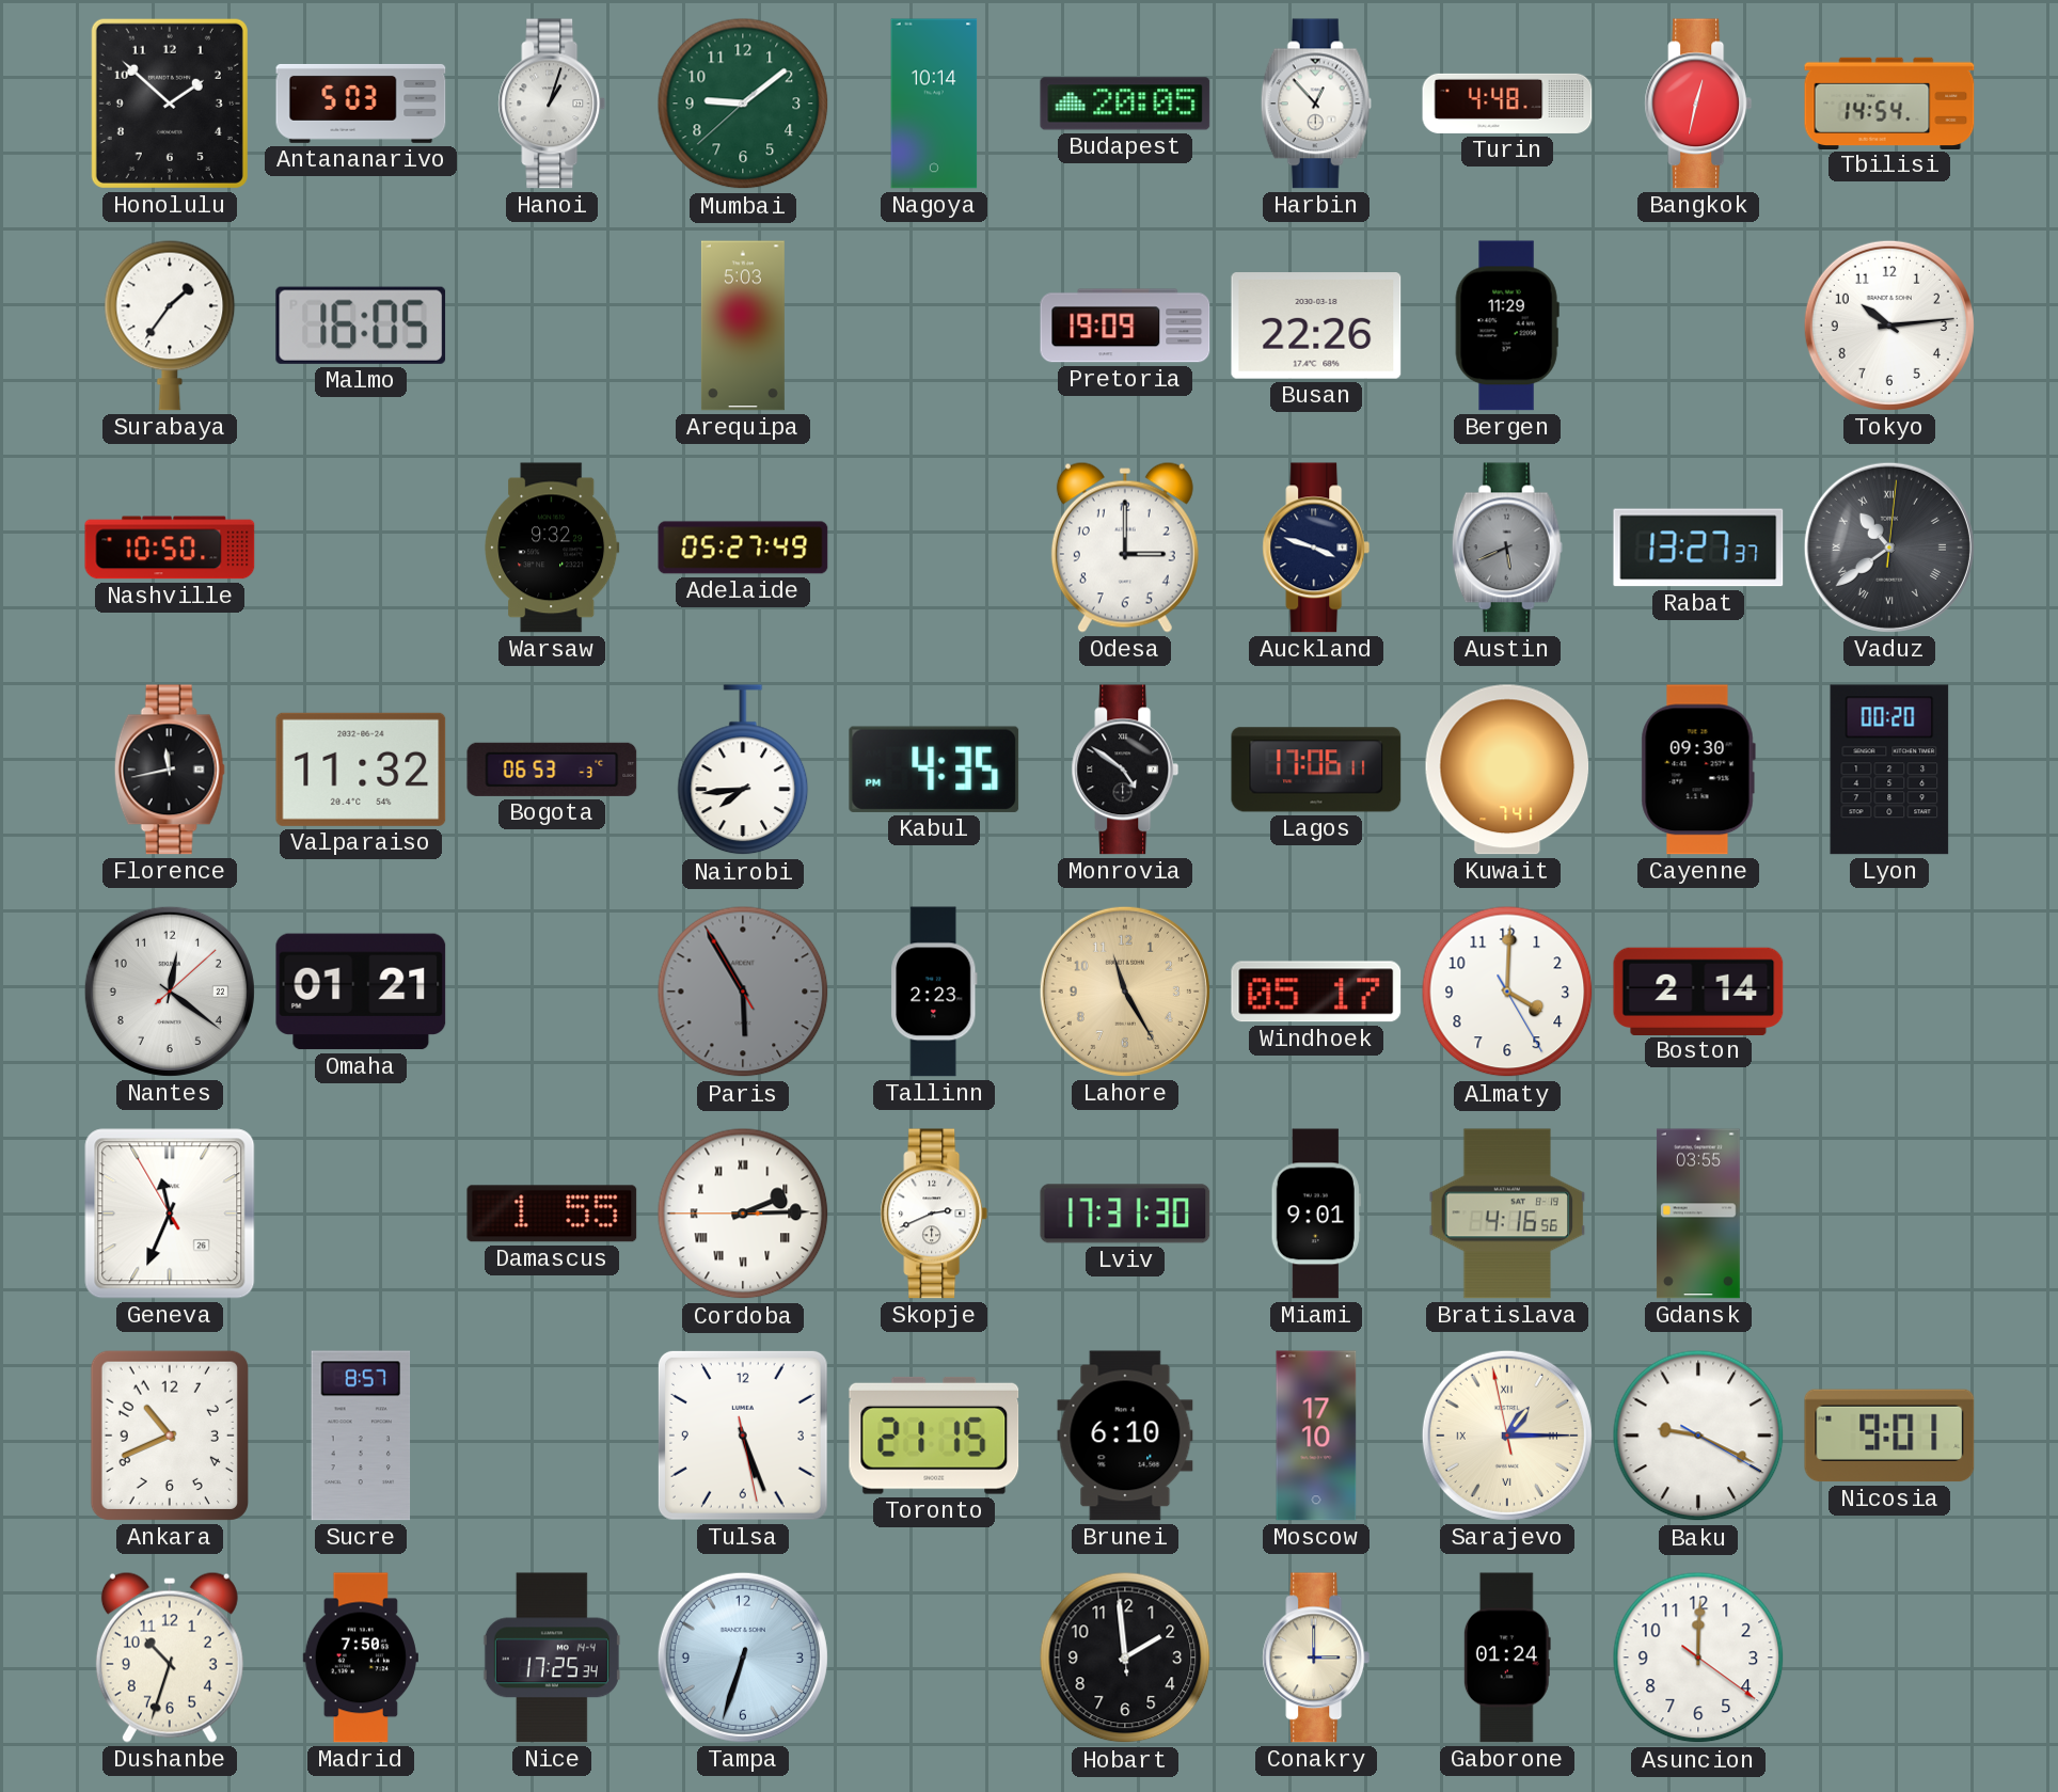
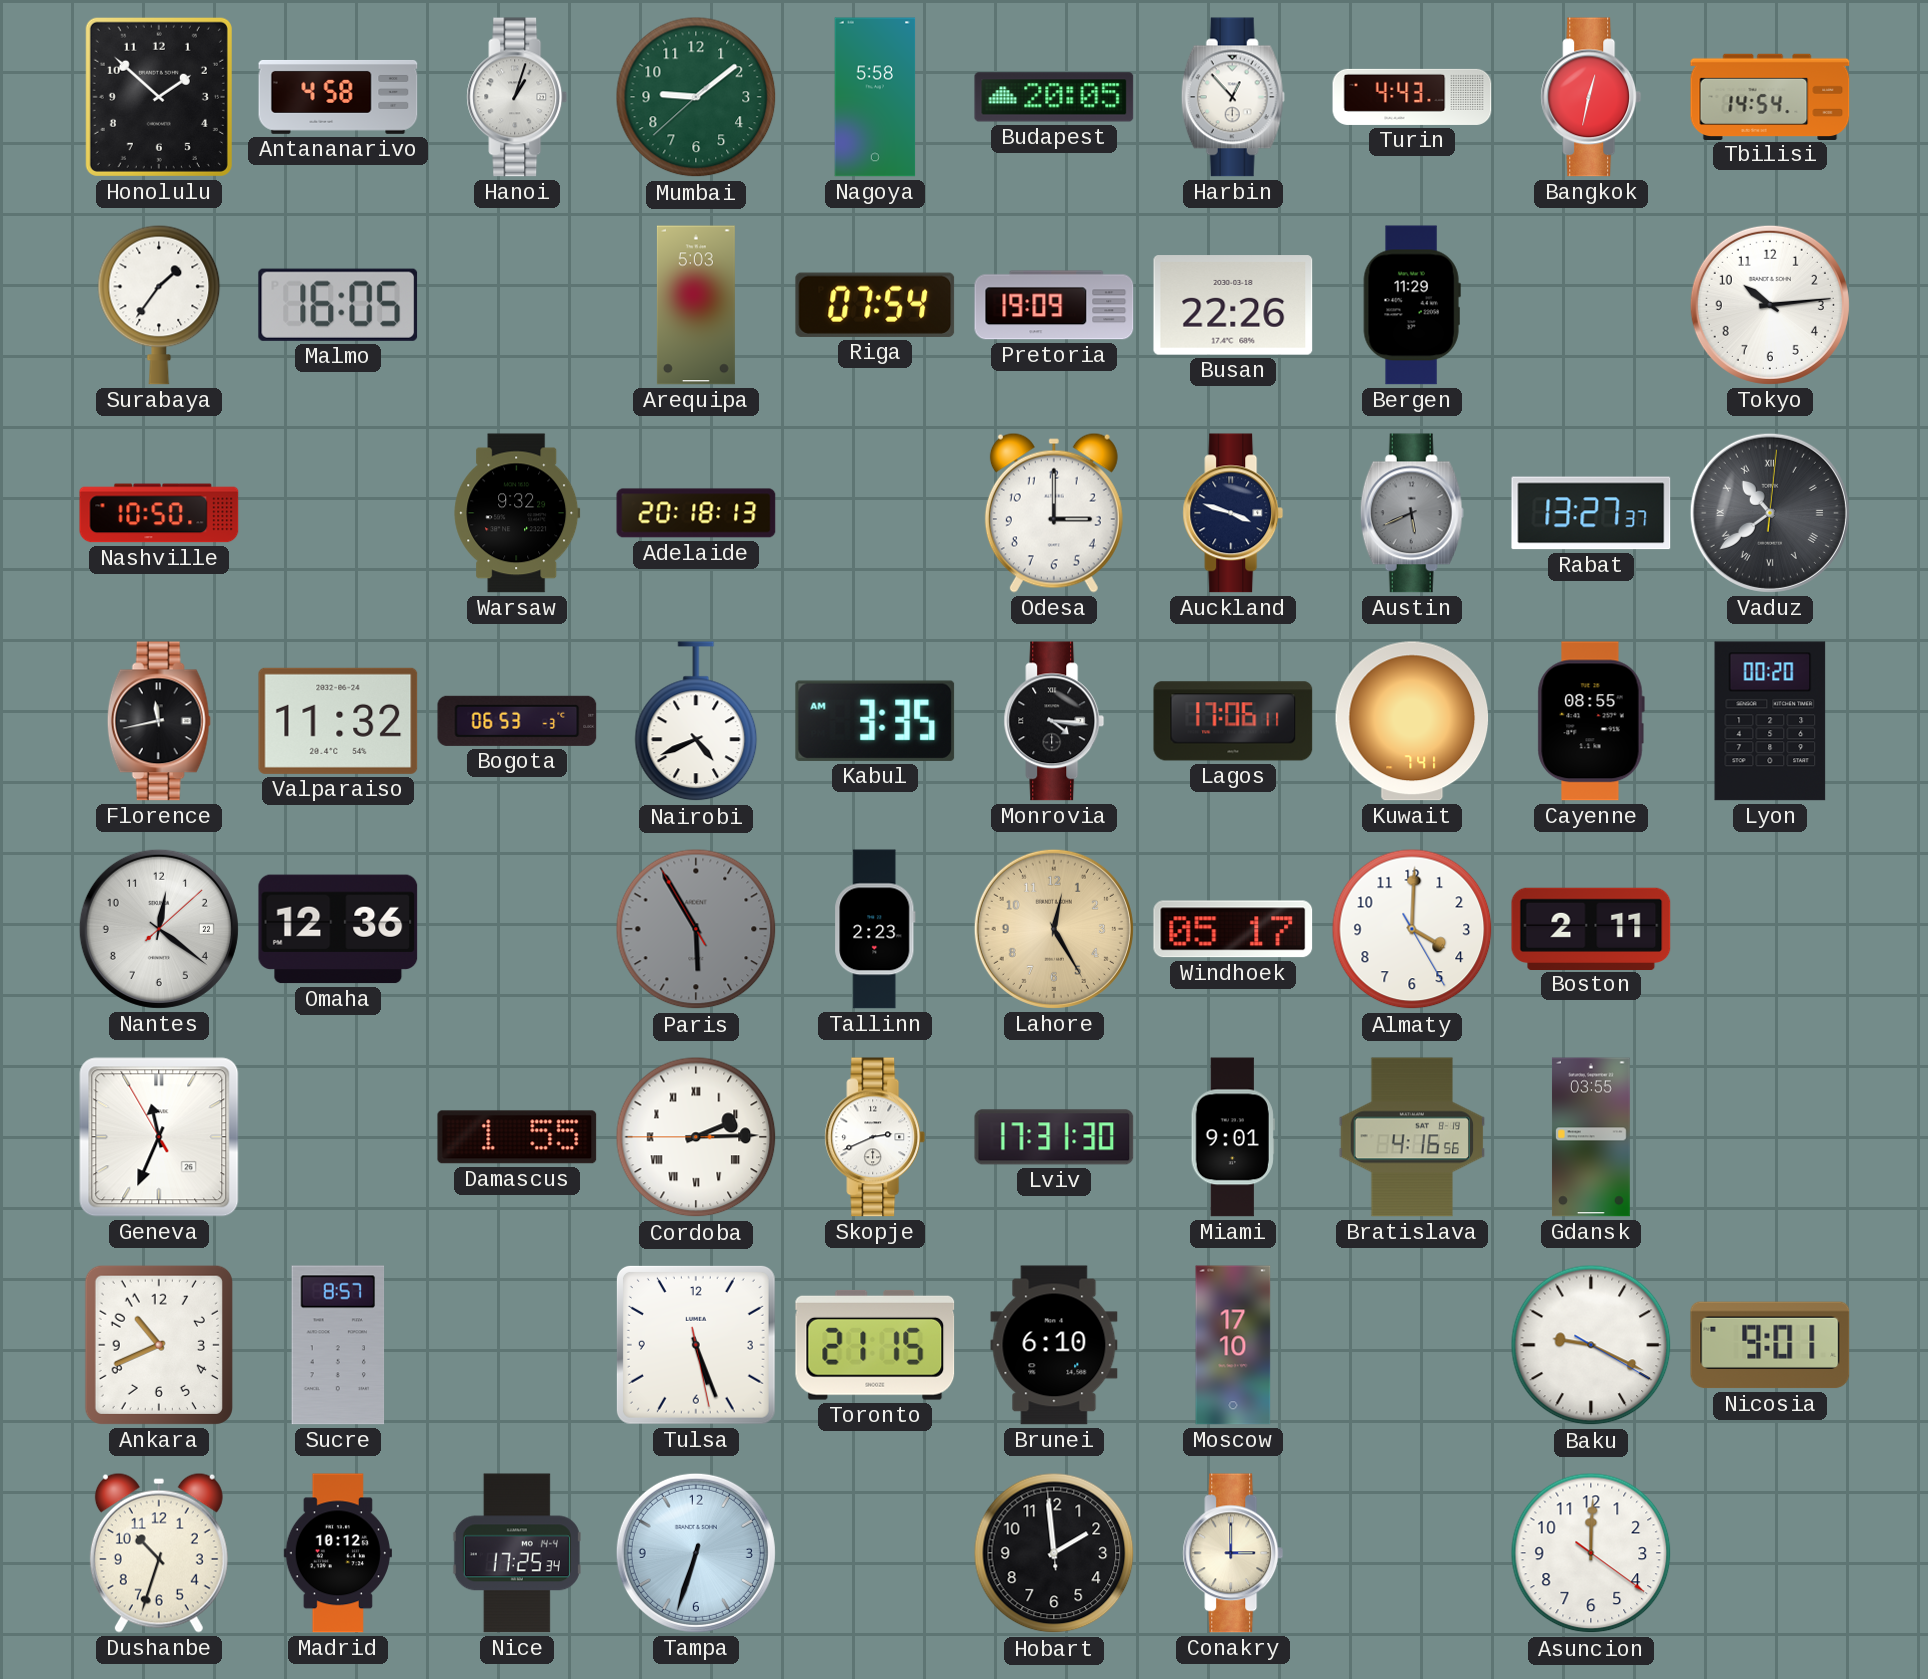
Antananarivo: 5:03 -> 4:58
Nagoya: 10:14 -> 5:58
Turin: 4:48 -> 4:43
Riga: none -> 07:54
Adelaide: 05:27 -> 20:18
Nairobi: 7:44 -> 4:41
Kabul: 4:35 -> 3:35
Monrovia: 4:51 -> 4:16
Cayenne: 09:30 -> 08:55
Omaha: 01:21 -> 12:36
Lahore: 11:25 -> 12:25
Boston: 2:14 -> 2:11
Sarajevo: 1:14 -> none
Madrid: 7:50 -> 10:12
Gaborone: 01:24 -> none
